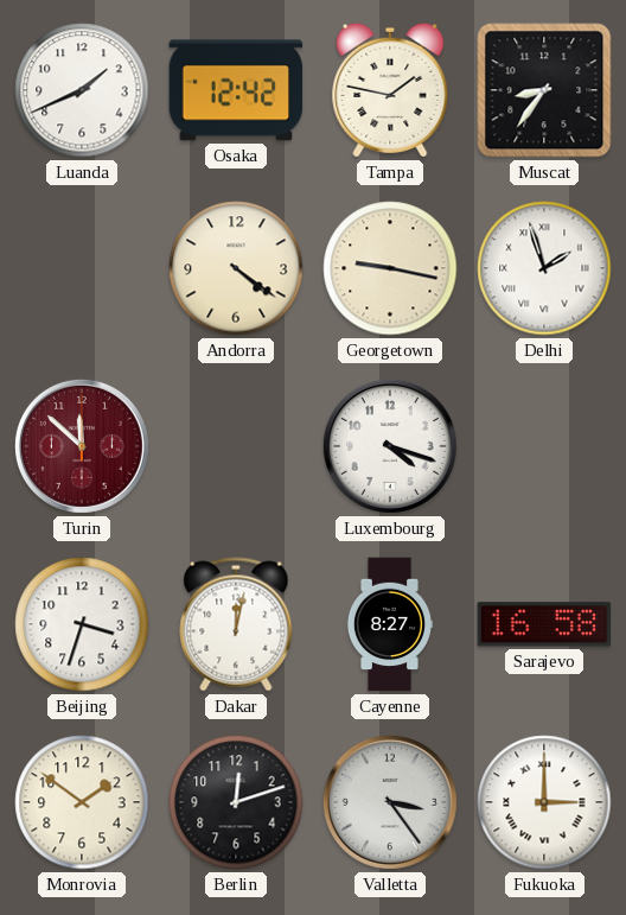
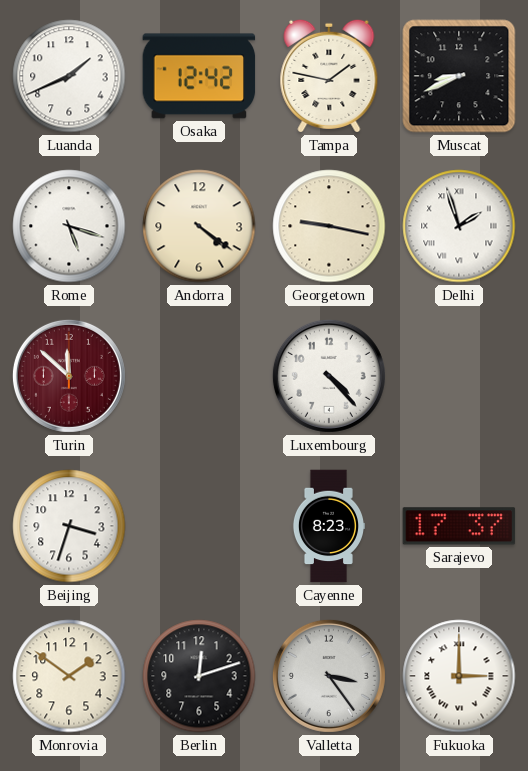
Muscat: 8:36 -> 8:41
Rome: none -> 5:18
Luxembourg: 4:18 -> 4:23
Dakar: 12:02 -> none
Cayenne: 8:27 -> 8:23
Sarajevo: 16:58 -> 17:37
